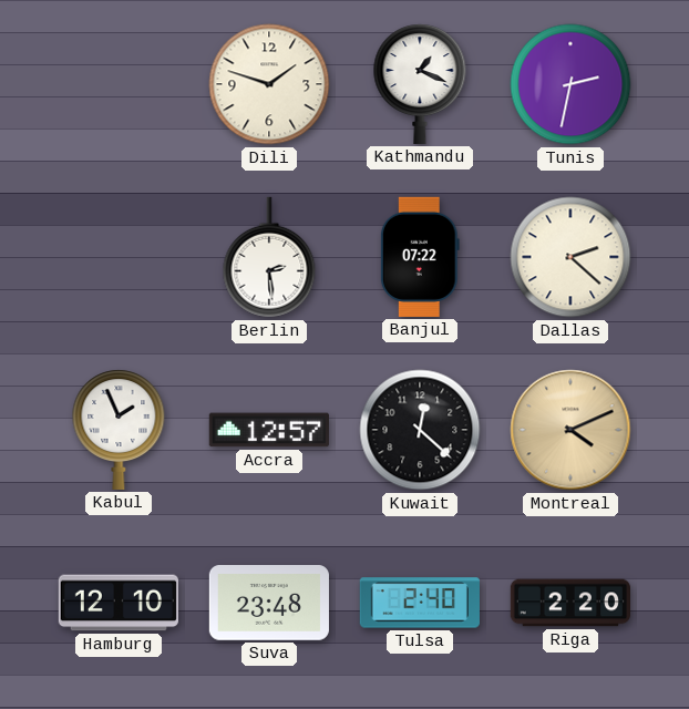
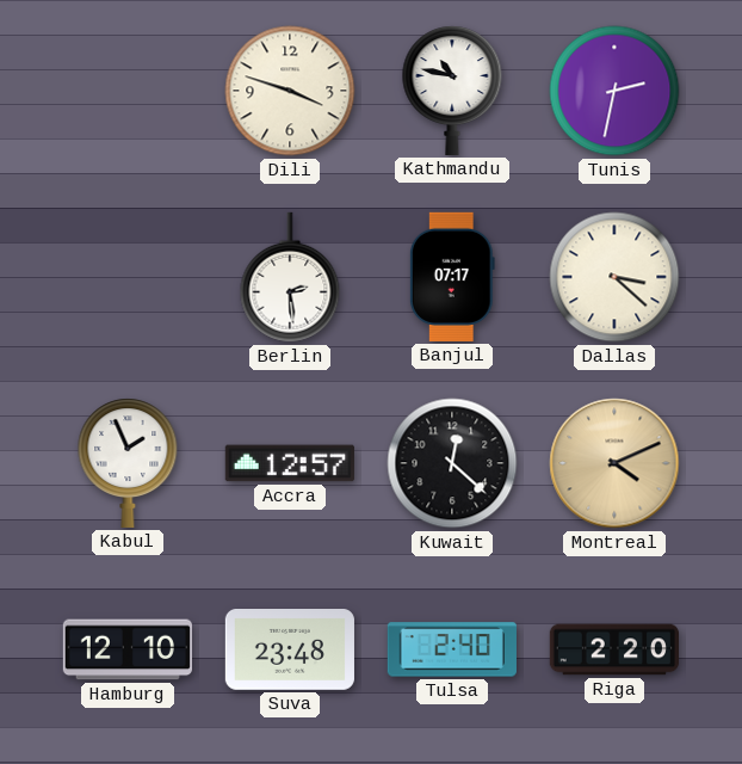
Dili: 1:48 -> 3:48
Kathmandu: 1:19 -> 10:47
Banjul: 07:22 -> 07:17
Dallas: 2:22 -> 3:22
